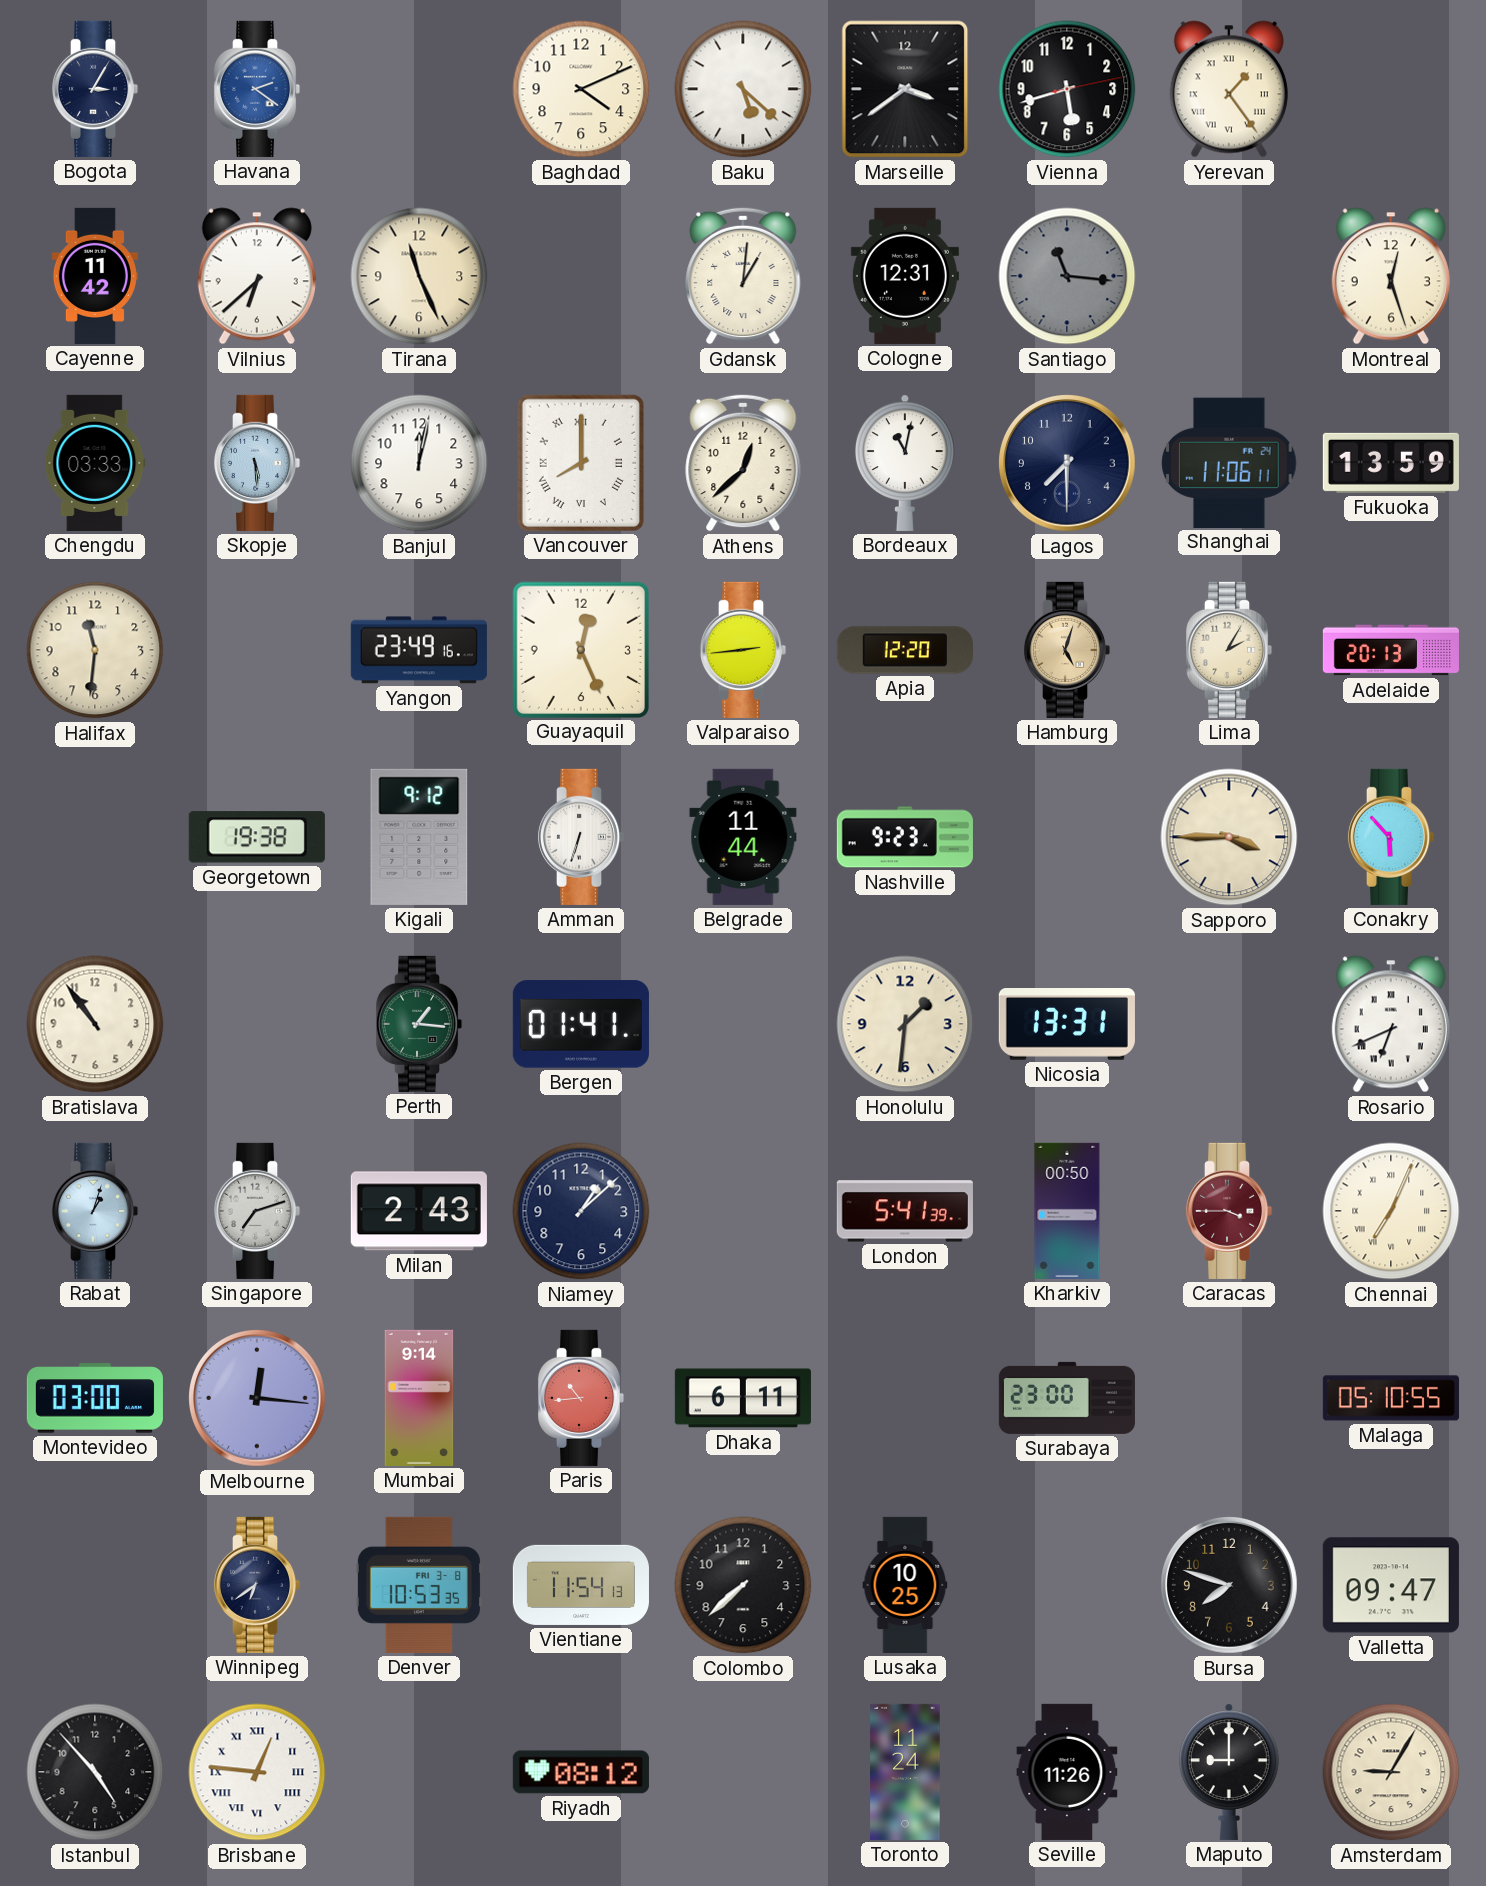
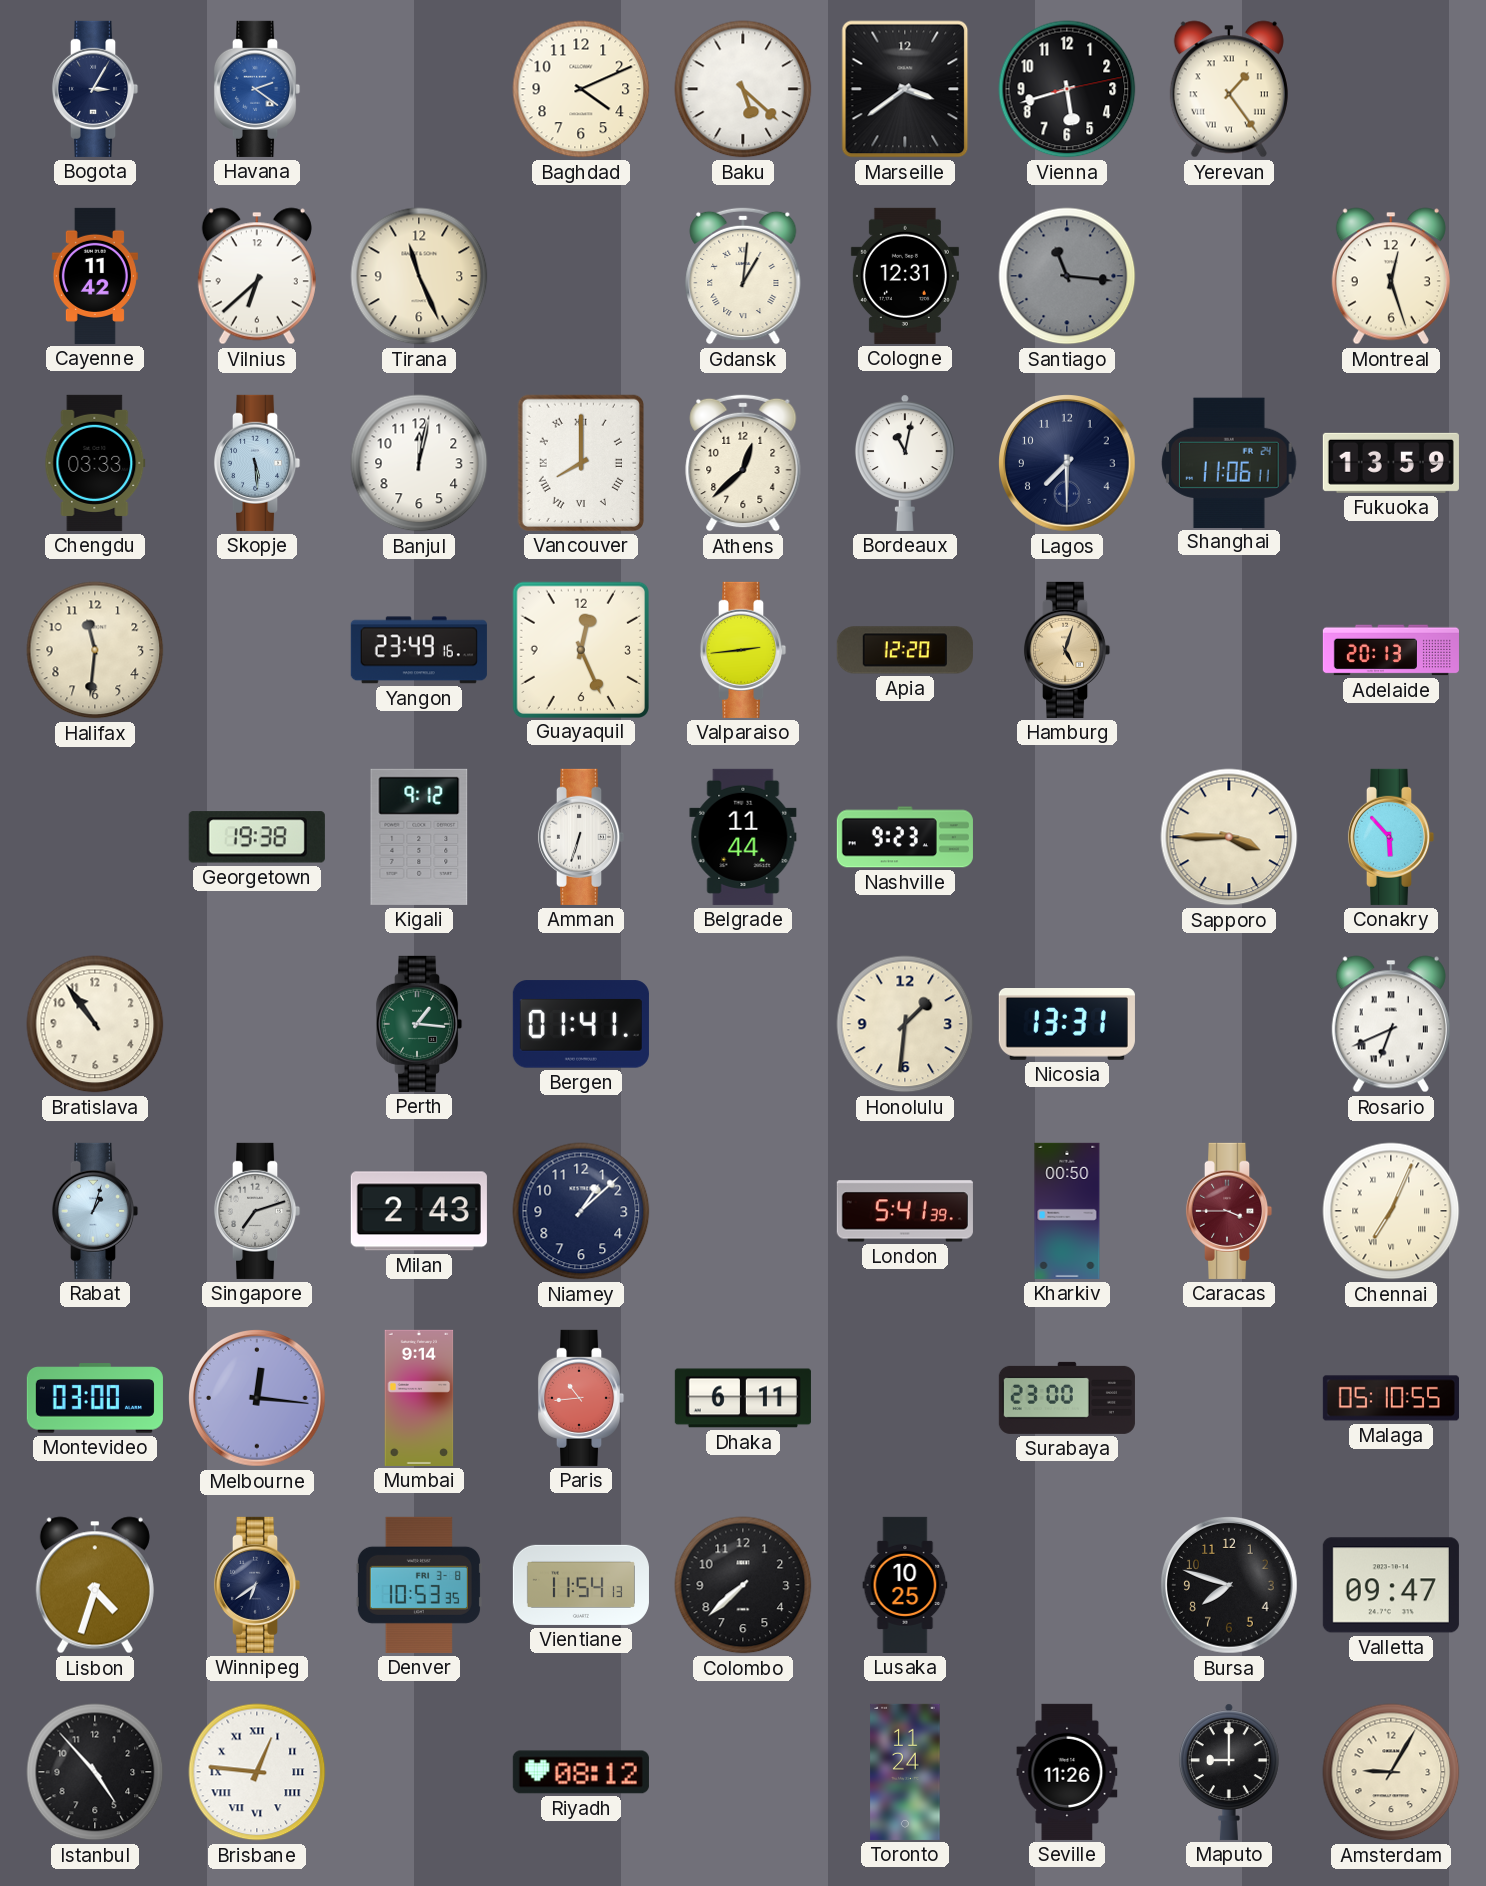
Lima: 2:05 -> none
Lisbon: none -> 4:33
